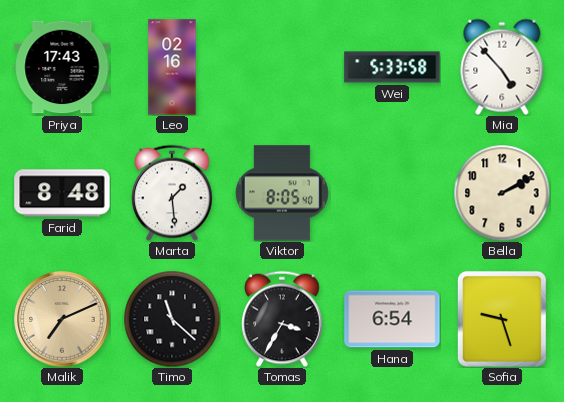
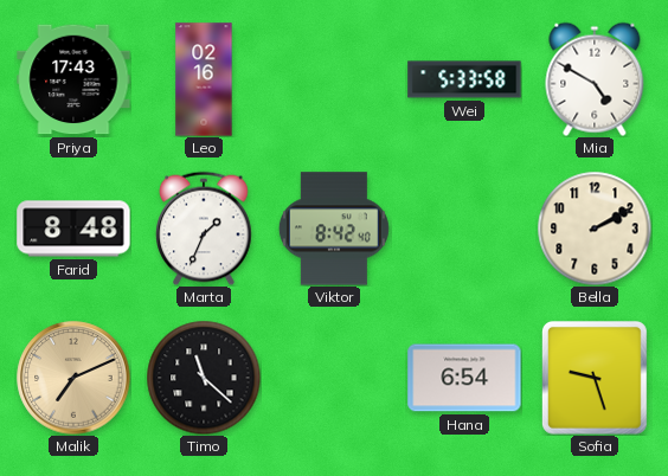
Mia: 4:53 -> 4:50
Marta: 1:29 -> 1:34
Viktor: 8:05 -> 8:42
Tomas: 3:35 -> none
